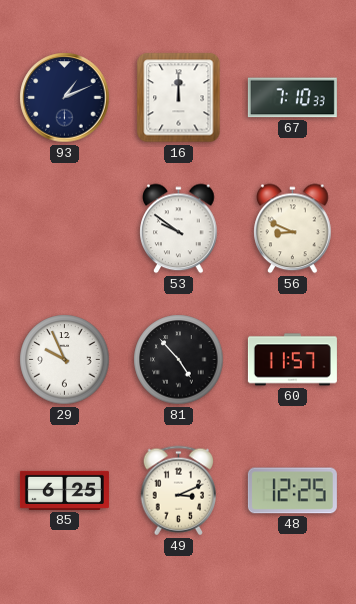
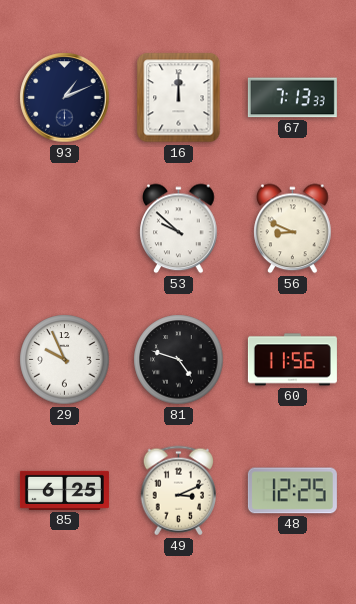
67: 7:10 -> 7:13
53: 9:51 -> 9:52
81: 4:53 -> 4:48
60: 11:57 -> 11:56
